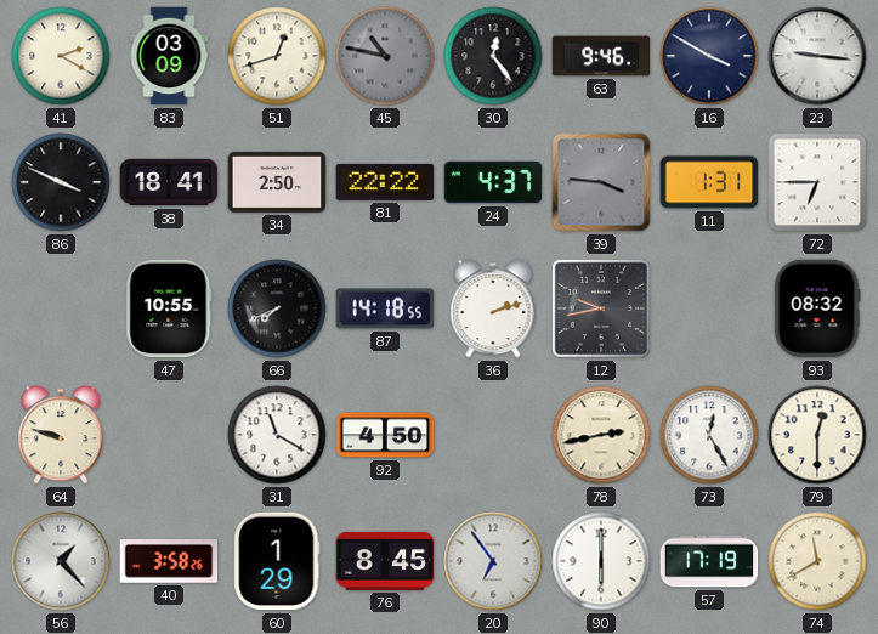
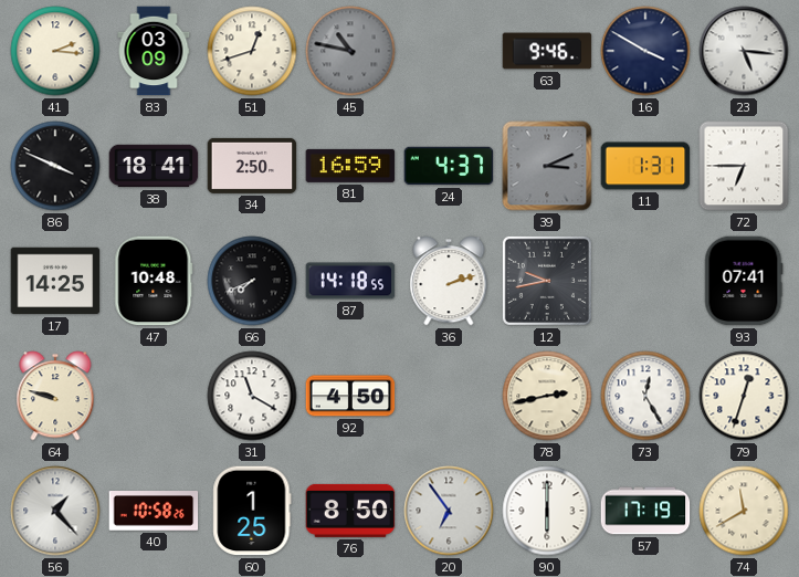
41: 2:20 -> 2:16
30: 12:24 -> none
23: 9:16 -> 5:16
81: 22:22 -> 16:59
39: 3:46 -> 3:11
17: none -> 14:25
47: 10:55 -> 10:48
93: 08:32 -> 07:41
79: 12:30 -> 12:33
40: 3:58 -> 10:58
60: 1:29 -> 1:25
76: 8:45 -> 8:50
